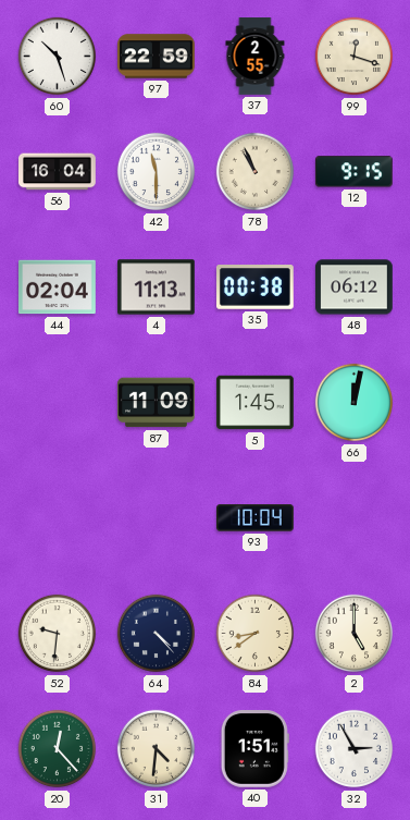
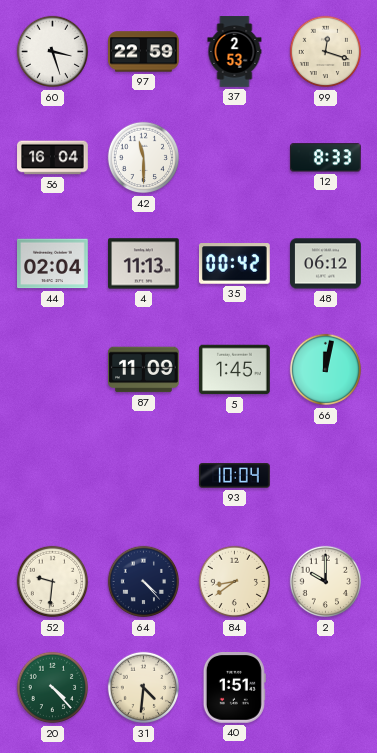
60: 10:27 -> 3:27
37: 2:55 -> 2:53
78: 10:56 -> none
12: 9:15 -> 8:33
35: 00:38 -> 00:42
2: 5:00 -> 10:00
20: 12:23 -> 4:23
32: 2:55 -> none
